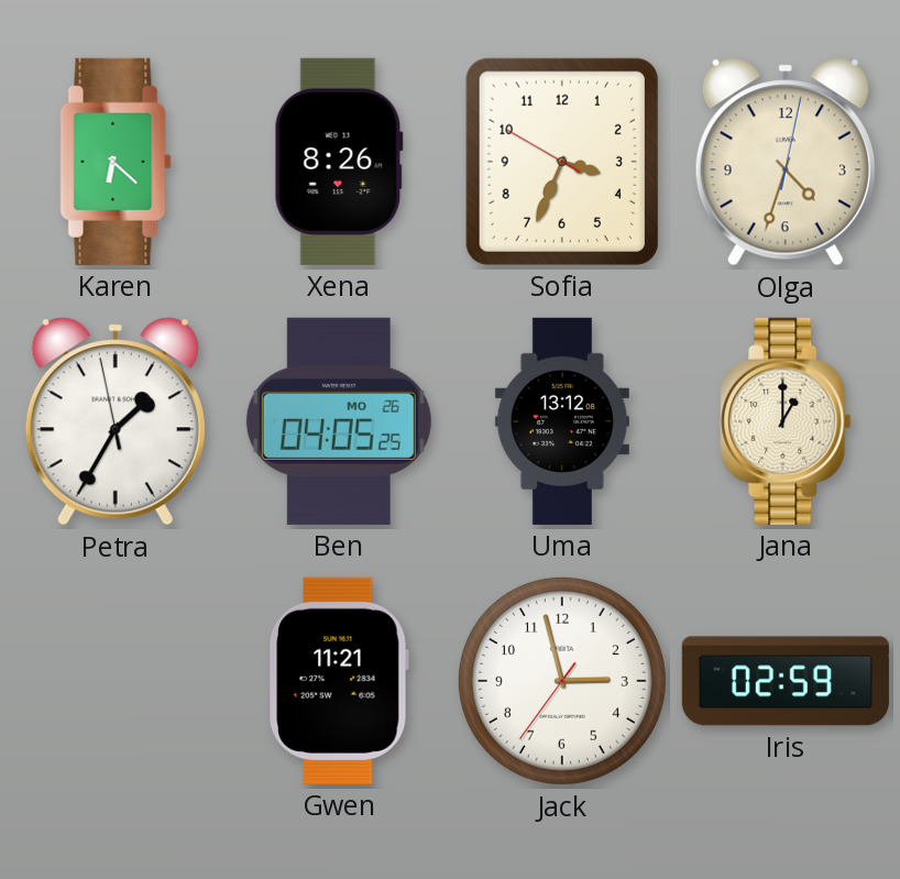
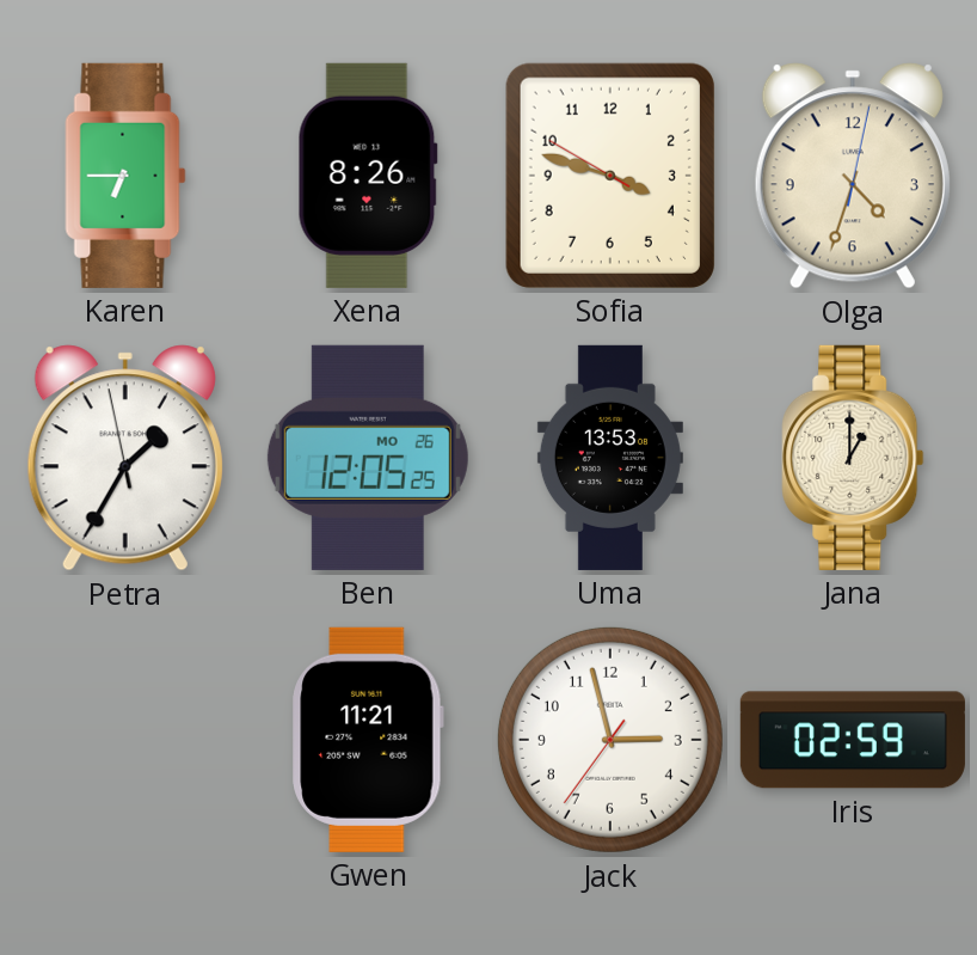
Karen: 6:22 -> 6:45
Sofia: 3:33 -> 3:47
Ben: 04:05 -> 12:05
Uma: 13:12 -> 13:53
